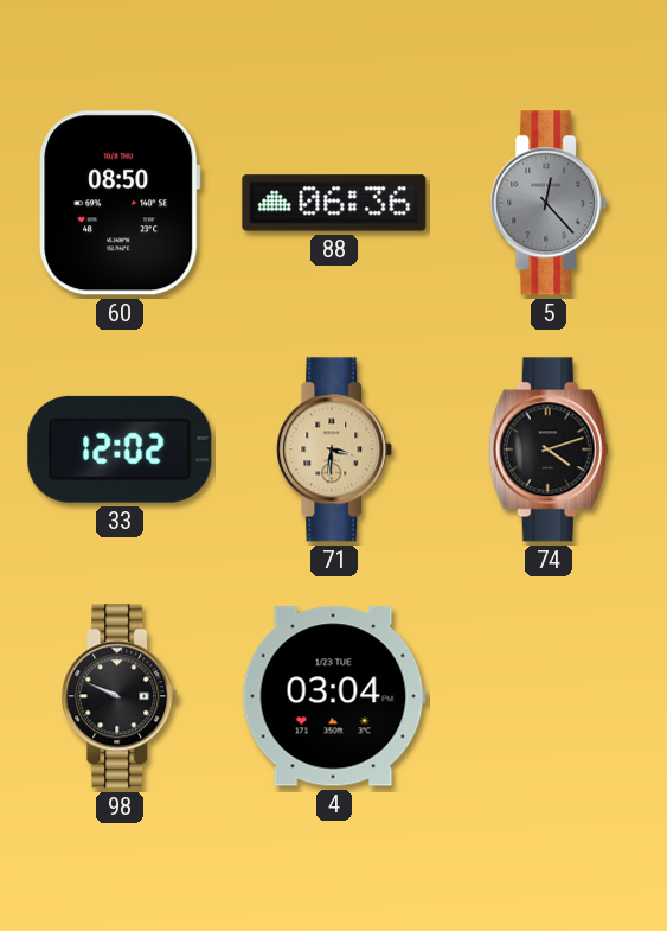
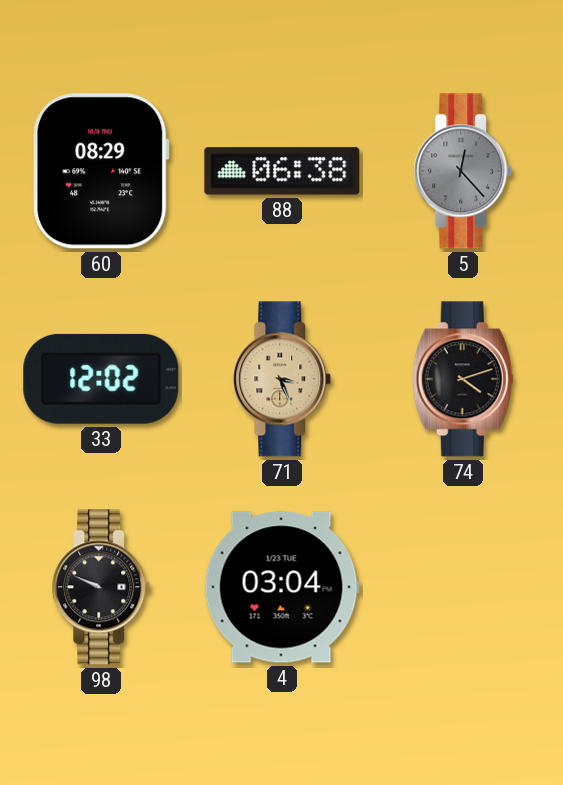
60: 08:50 -> 08:29
88: 06:36 -> 06:38
71: 3:31 -> 3:26
